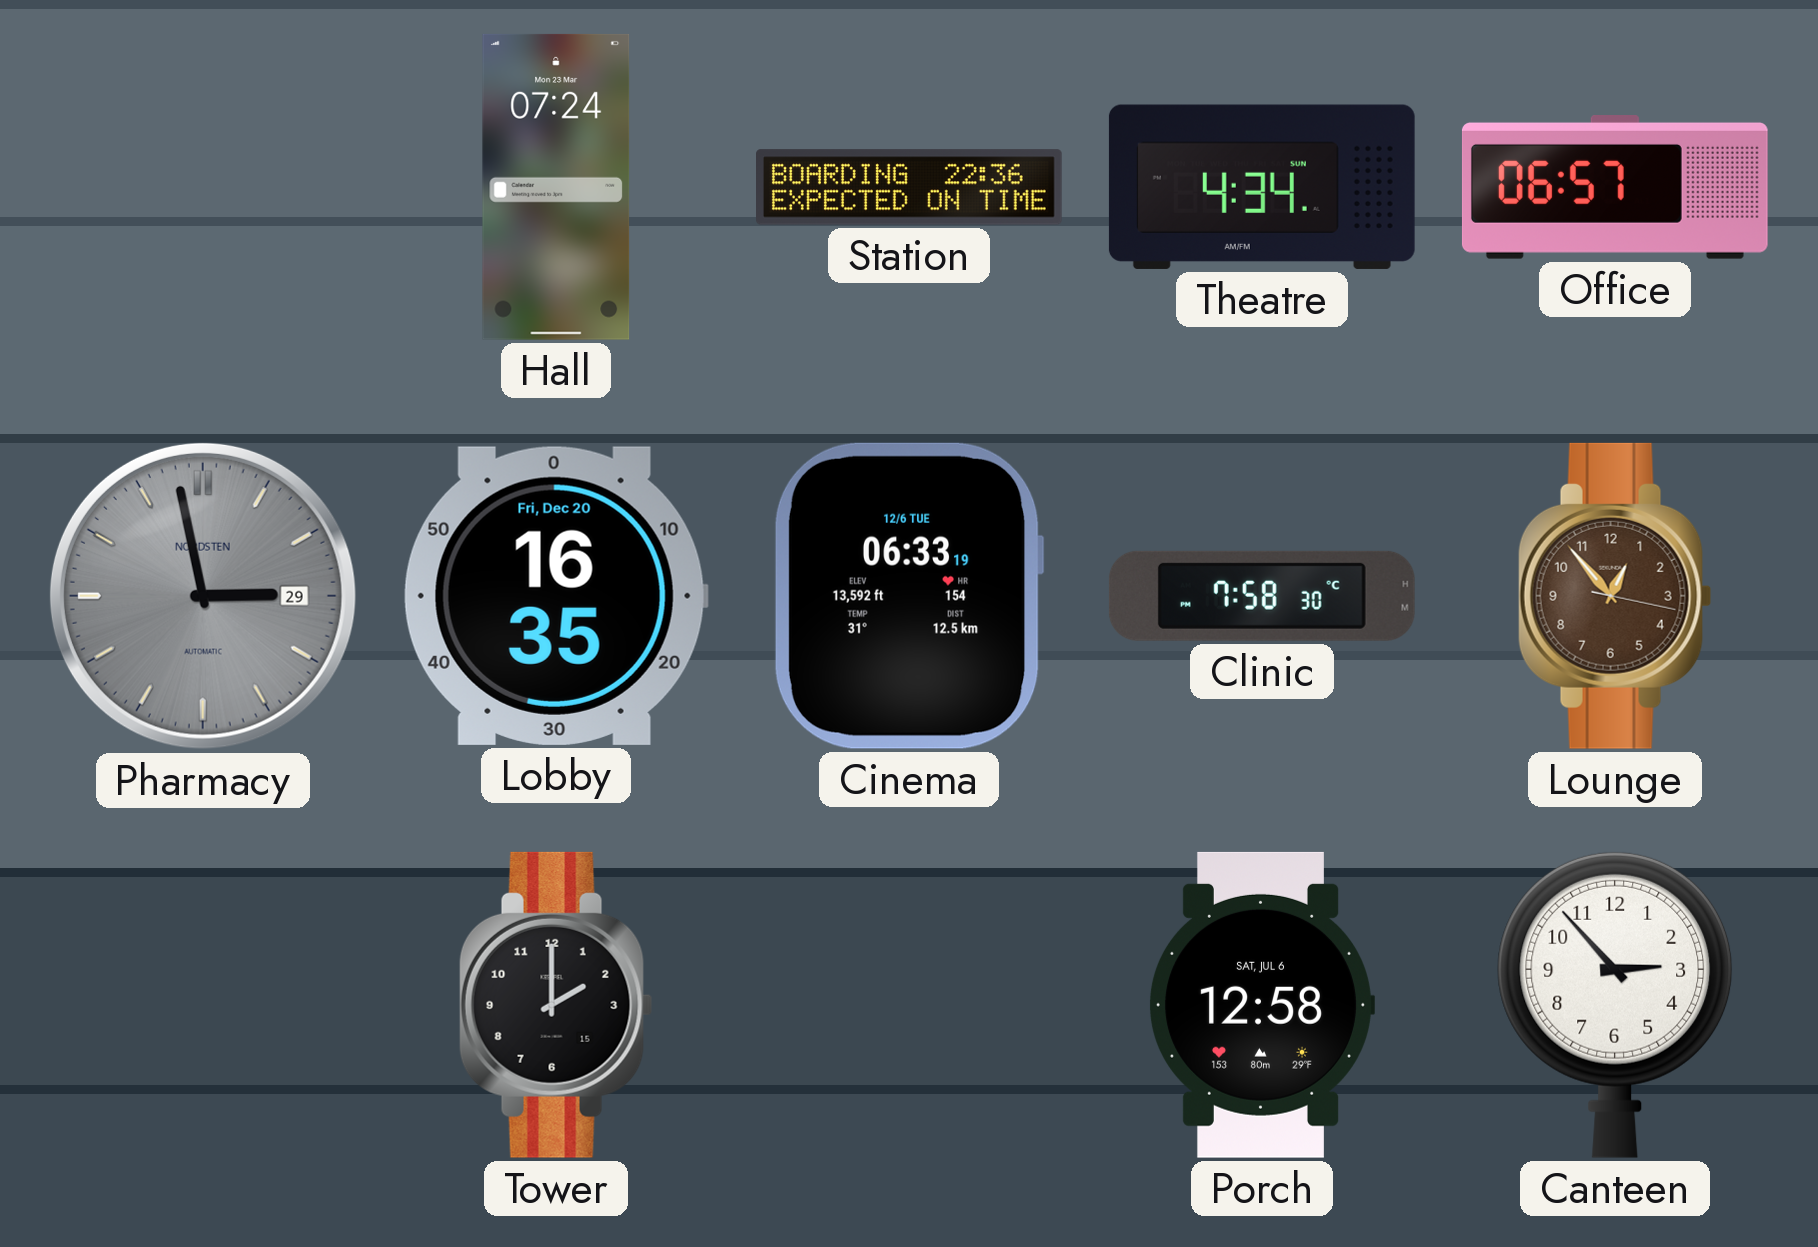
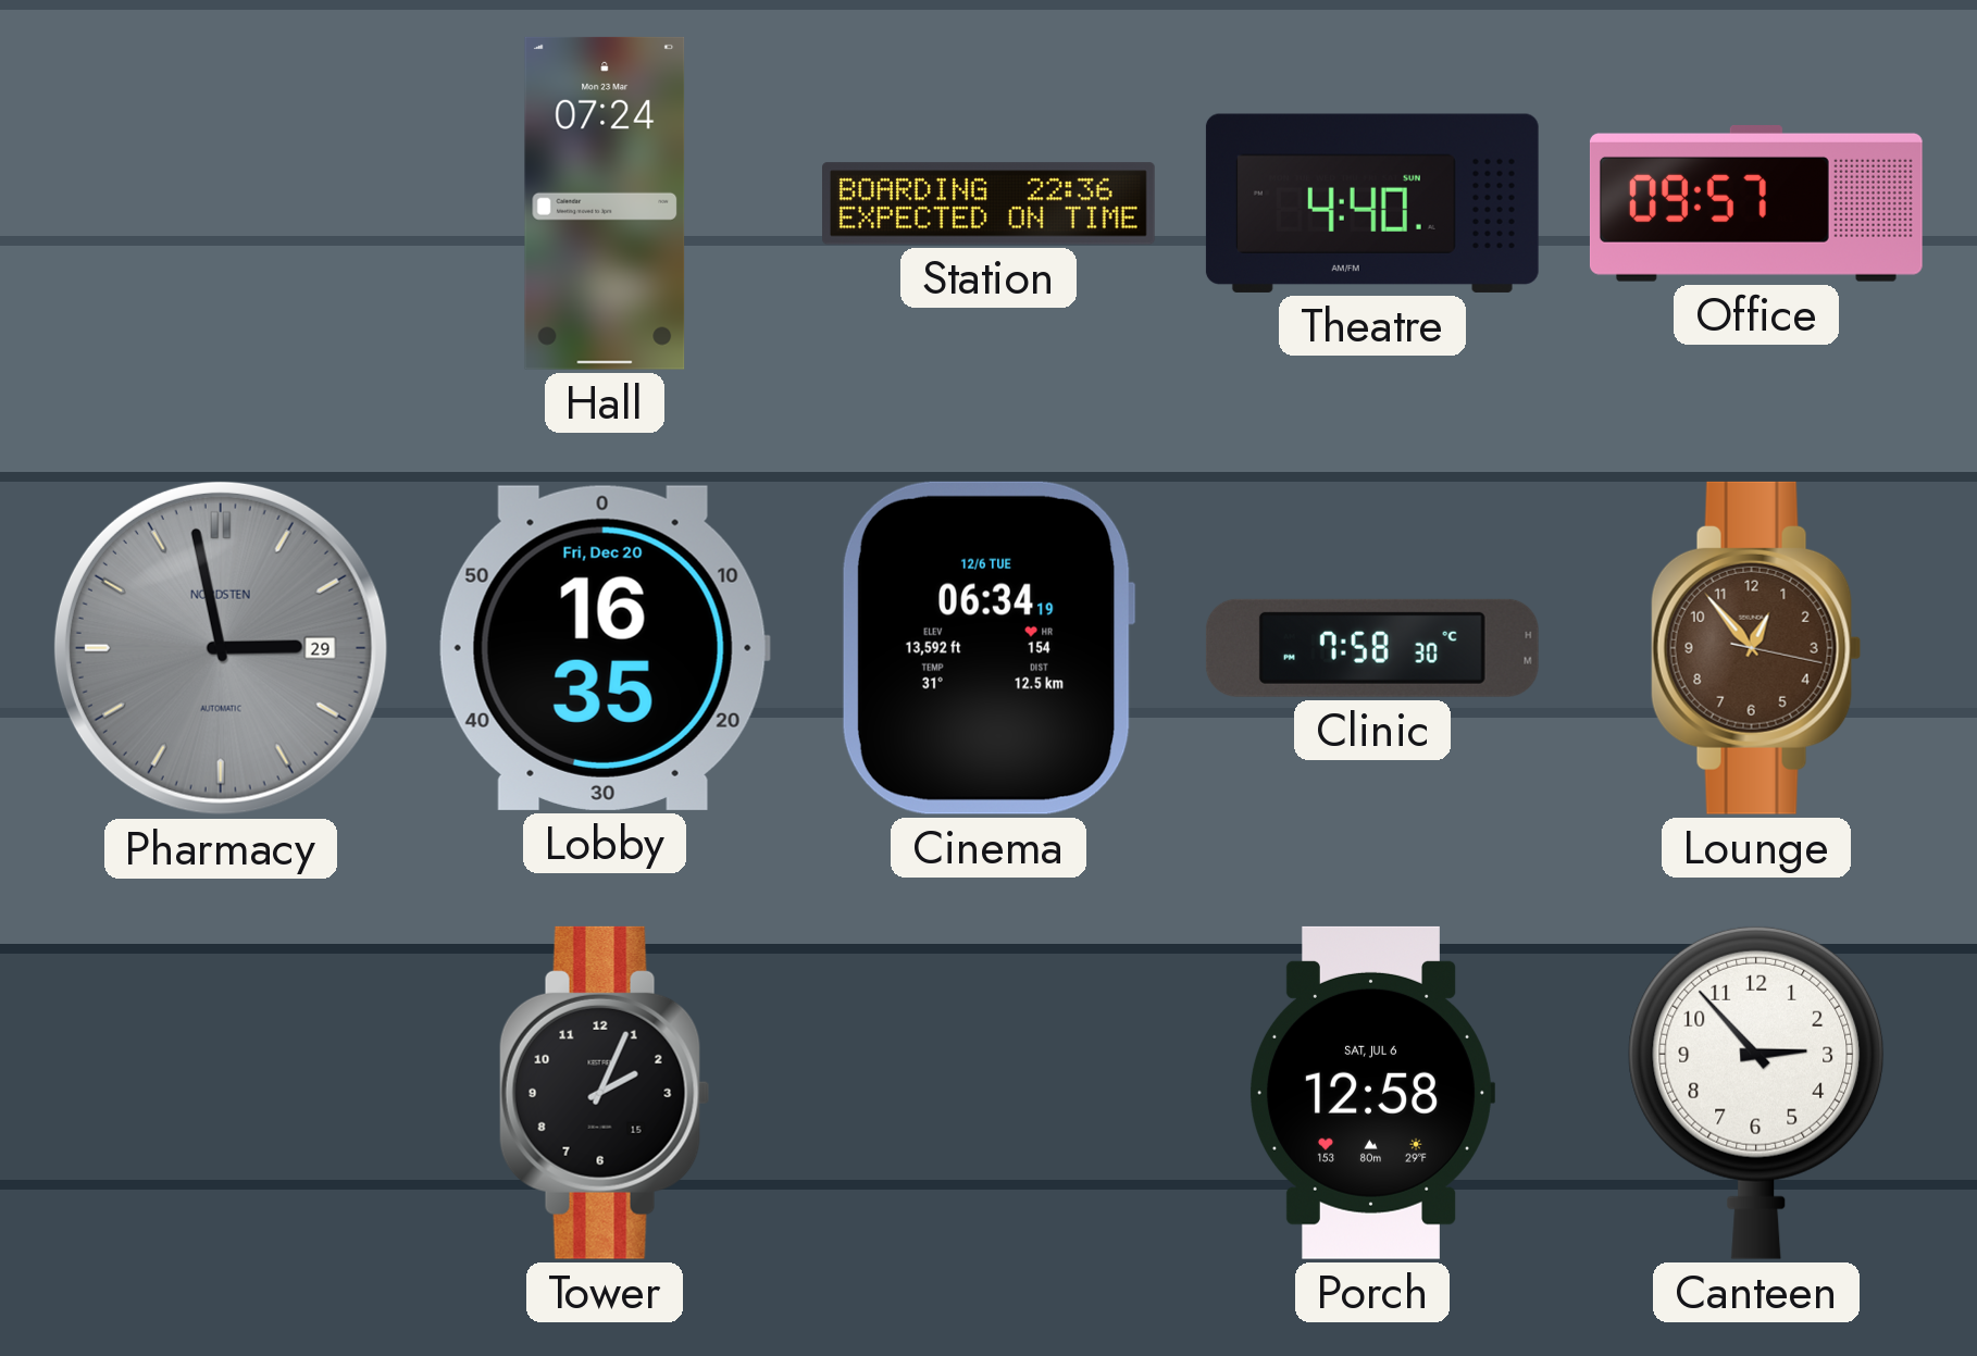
Theatre: 4:34 -> 4:40
Office: 06:57 -> 09:57
Cinema: 06:33 -> 06:34
Tower: 2:00 -> 2:04
